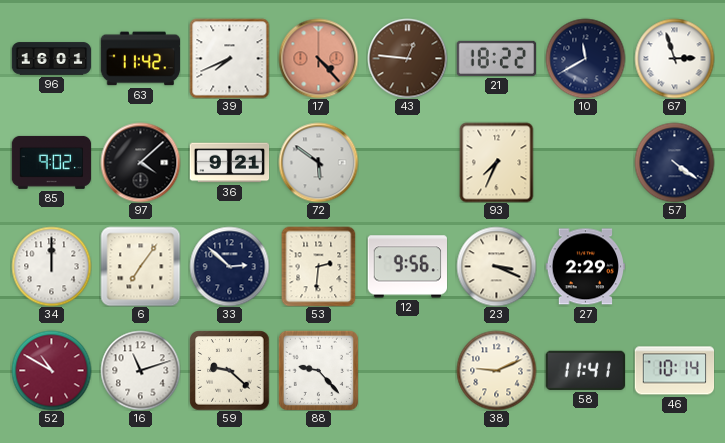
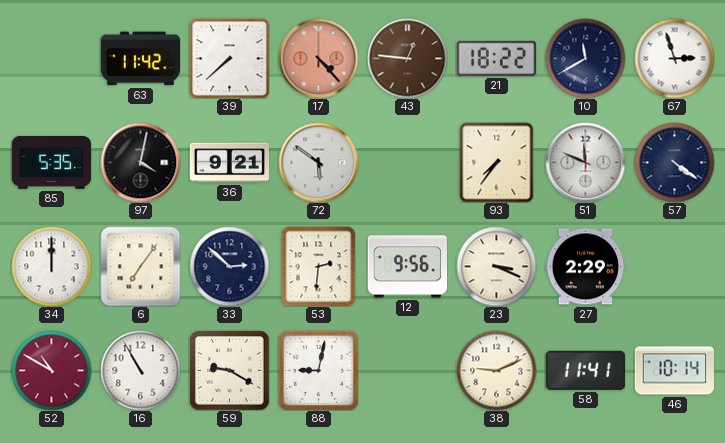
96: 16:01 -> none
39: 7:41 -> 7:38
85: 9:02 -> 5:35
97: 4:08 -> 4:02
93: 7:34 -> 7:36
51: none -> 11:49
16: 11:12 -> 10:55
59: 9:22 -> 9:20
88: 9:23 -> 9:02
